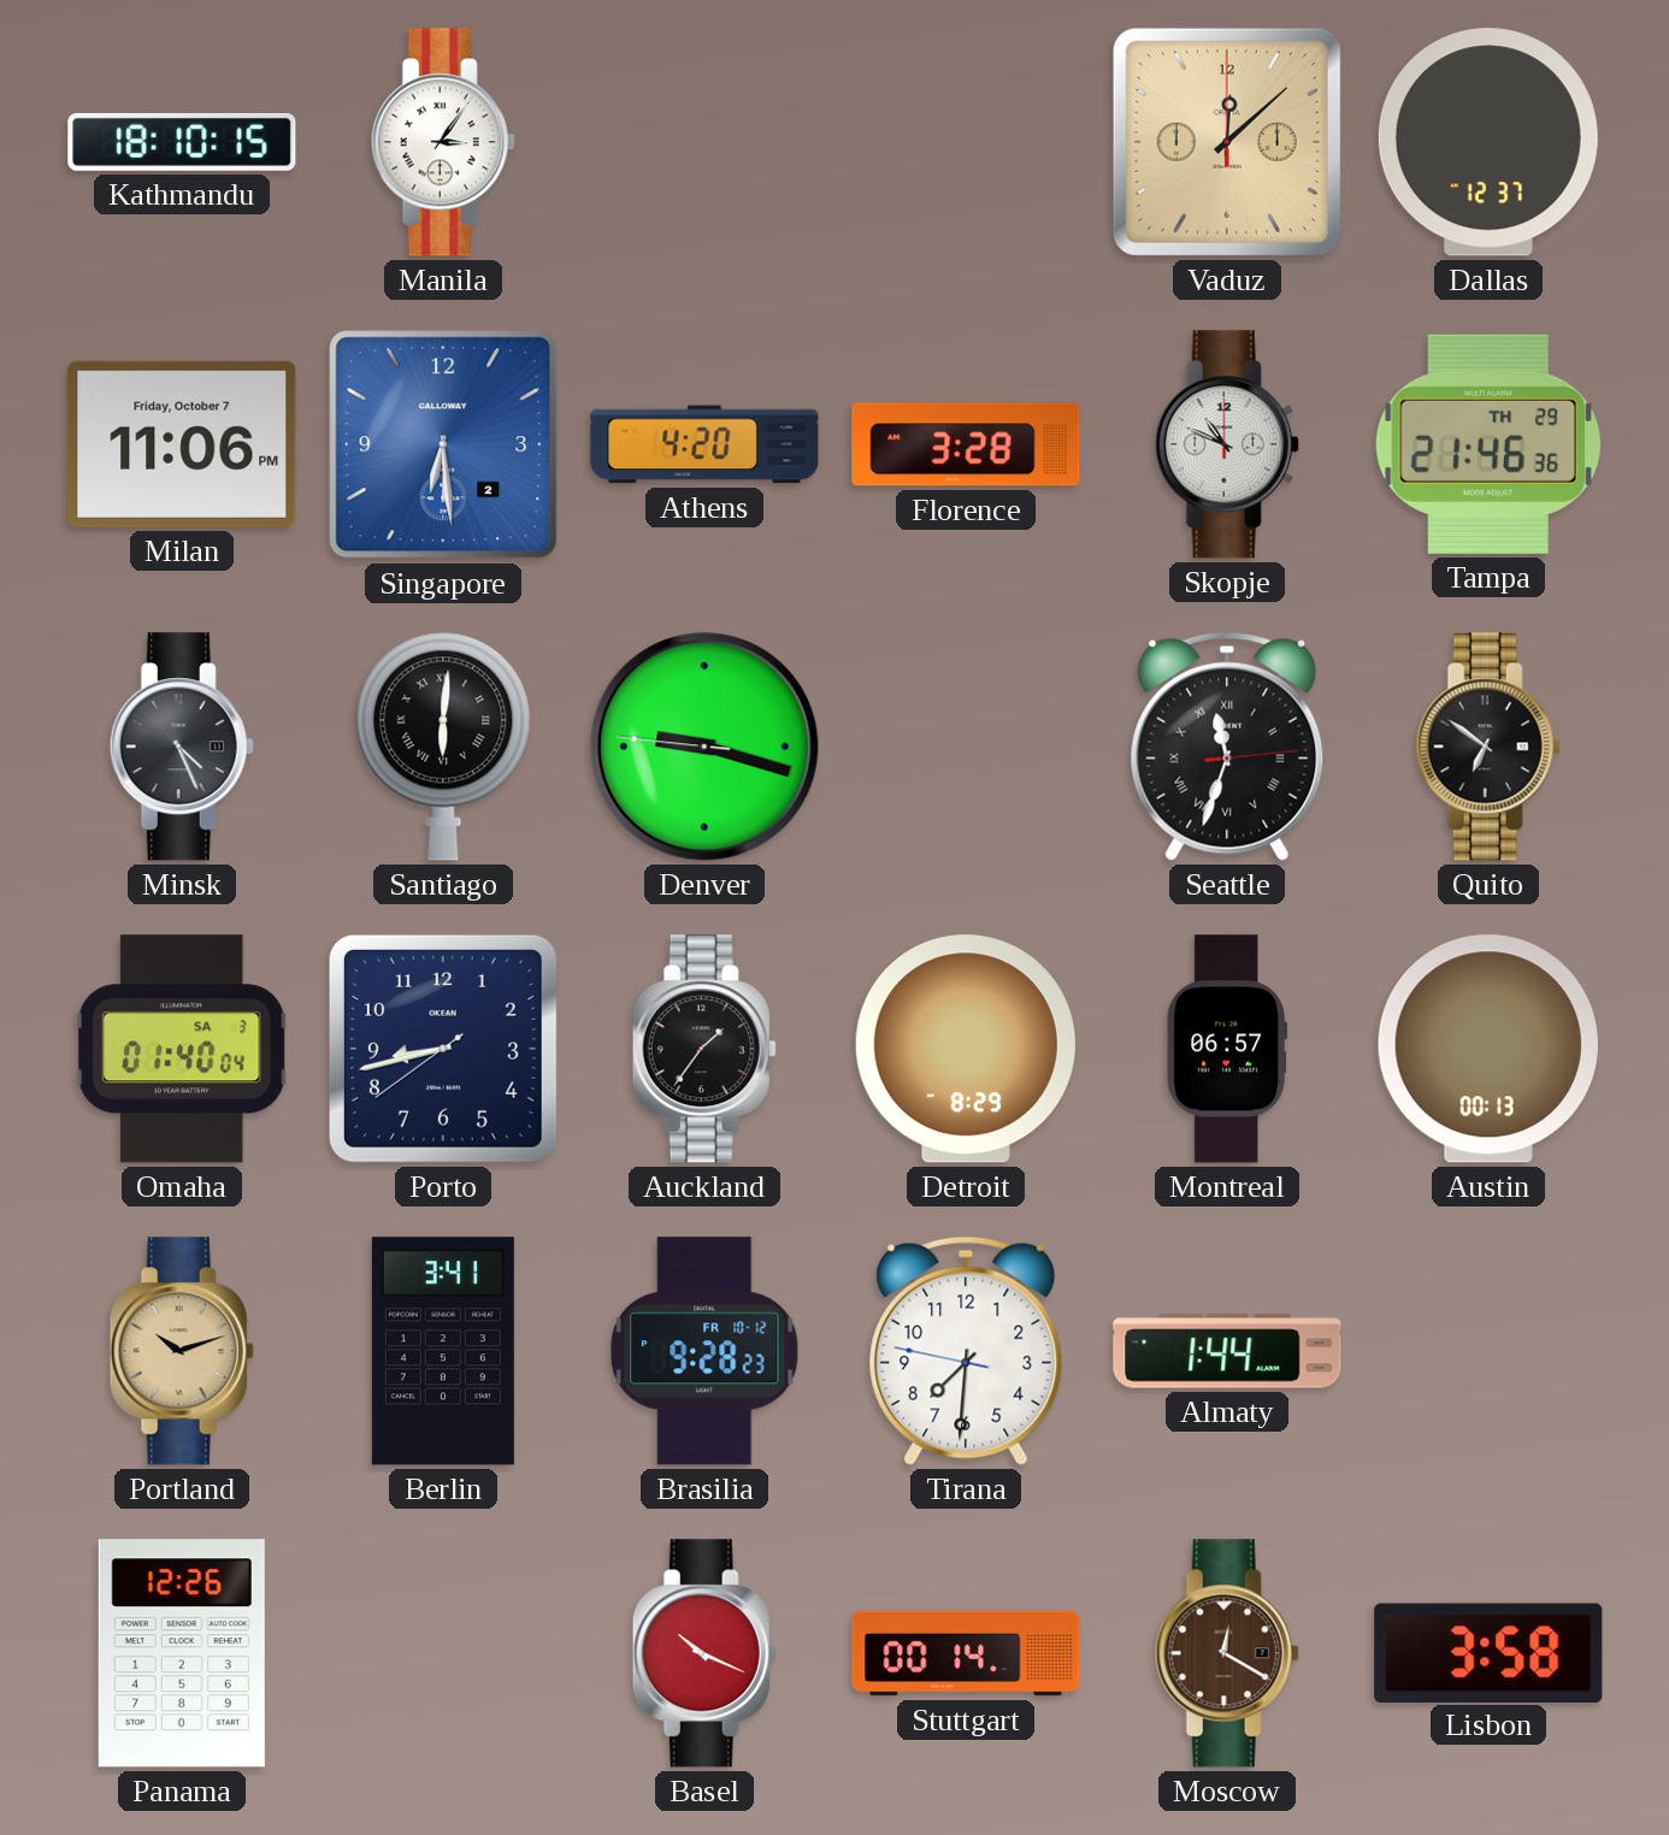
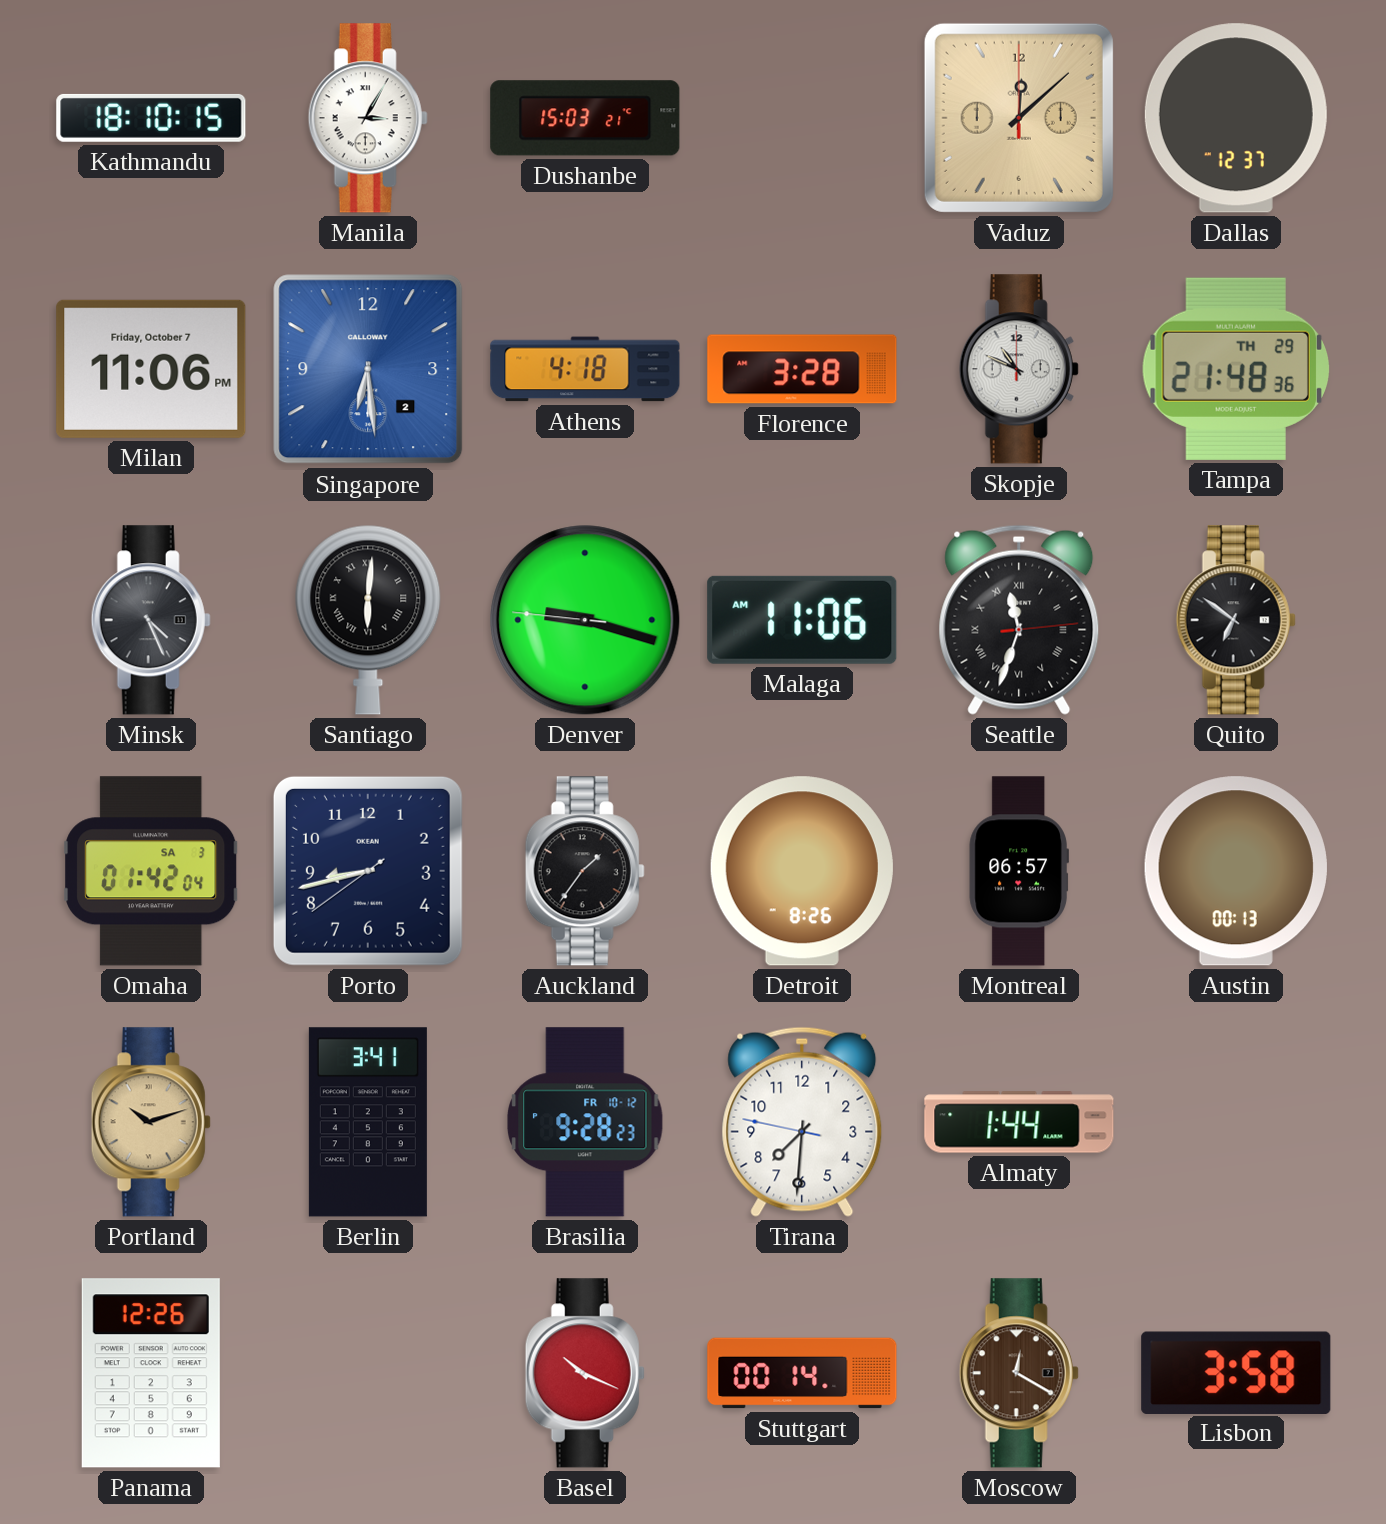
Manila: 3:06 -> 3:05
Dushanbe: none -> 15:03
Athens: 4:20 -> 4:18
Tampa: 21:46 -> 21:48
Malaga: none -> 11:06
Omaha: 01:40 -> 01:42
Detroit: 8:29 -> 8:26
